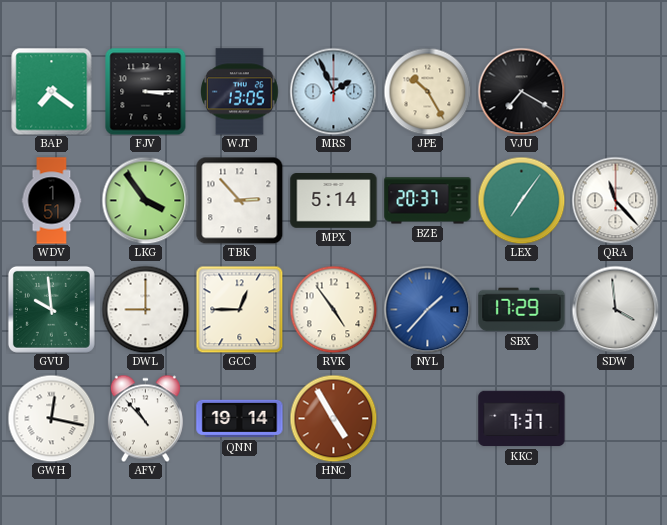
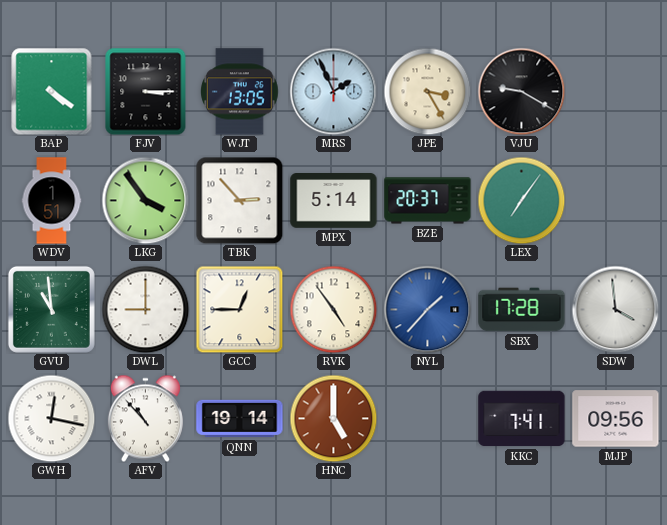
BAP: 7:21 -> 4:21
JPE: 10:25 -> 3:25
VJU: 7:20 -> 9:20
QRA: 11:23 -> none
GVU: 9:59 -> 10:59
SBX: 17:29 -> 17:28
HNC: 4:55 -> 5:00
KKC: 7:37 -> 7:41
MJP: none -> 09:56
